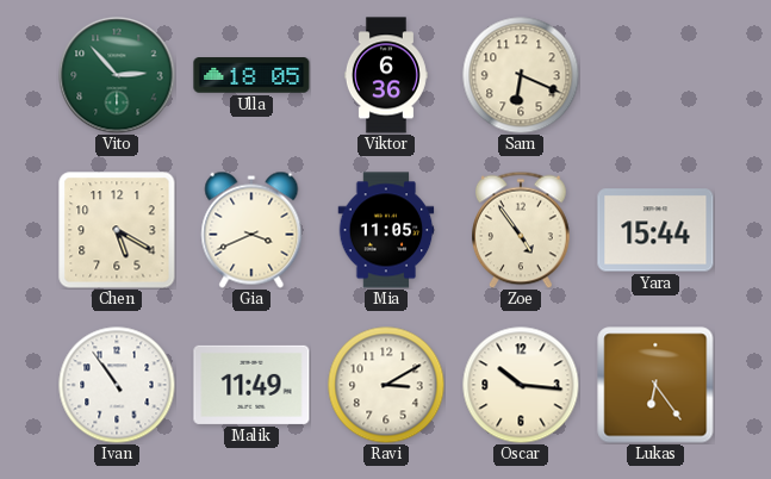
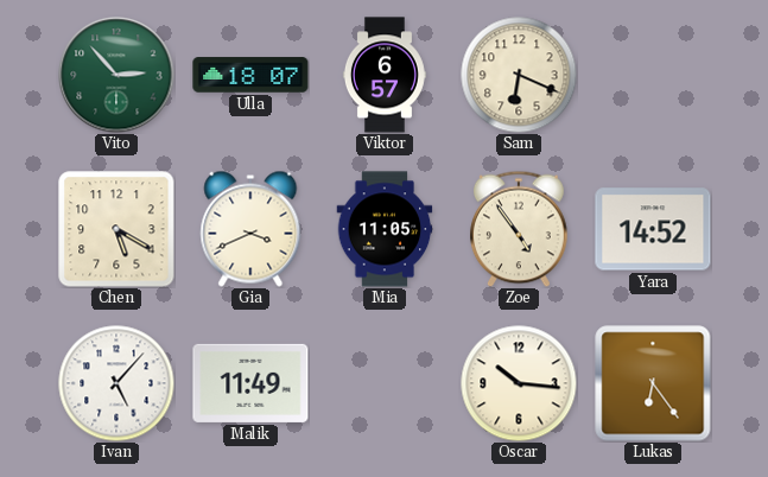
Ulla: 18:05 -> 18:07
Viktor: 6:36 -> 6:57
Yara: 15:44 -> 14:52
Ivan: 10:54 -> 5:07
Ravi: 3:10 -> none
